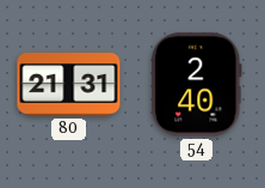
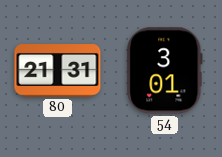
54: 2:40 -> 3:01
